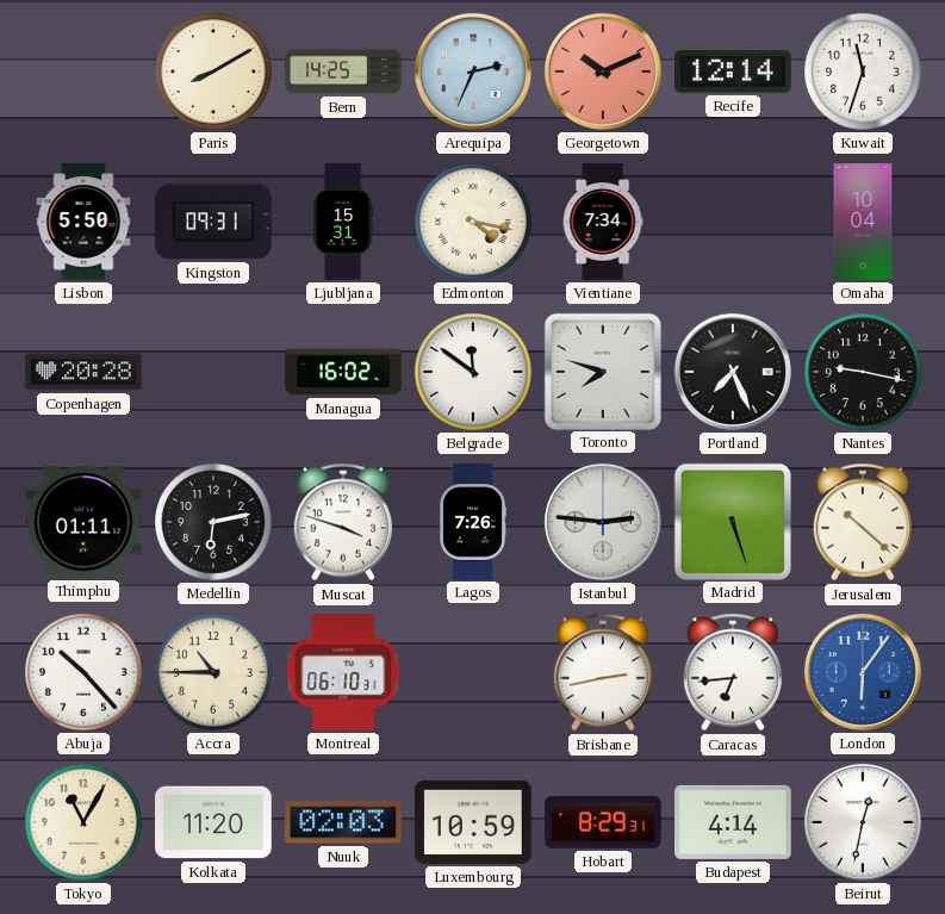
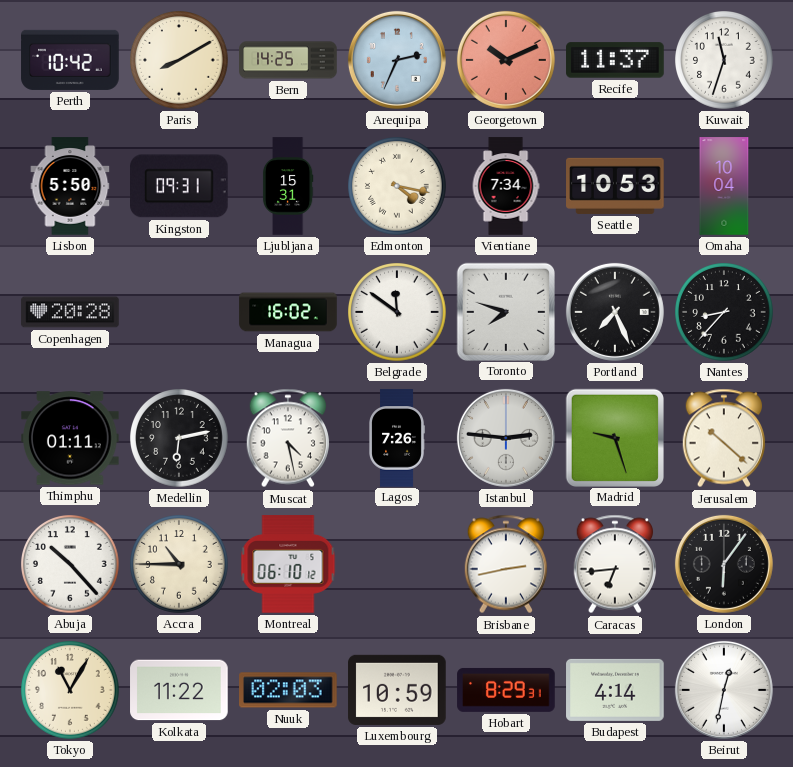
Perth: none -> 10:42
Recife: 12:14 -> 11:37
Seattle: none -> 10:53
Nantes: 9:17 -> 8:37
Muscat: 3:48 -> 4:28
Madrid: 5:27 -> 9:27
Montreal: 06:10:31 -> 06:10:12
London dial: blue -> black
Kolkata: 11:20 -> 11:22
